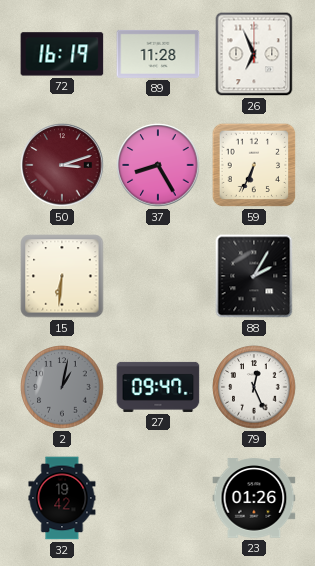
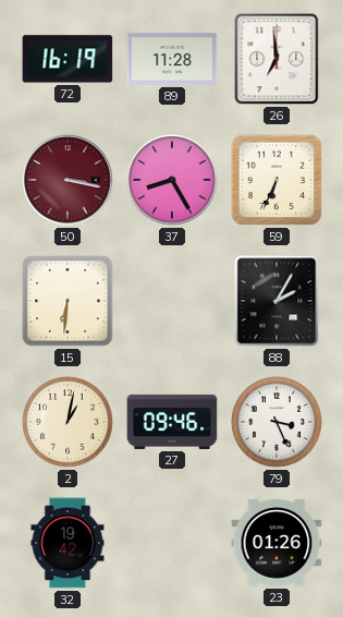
26: 6:56 -> 6:59
50: 3:12 -> 3:17
2 dial: grey -> cream
27: 09:47 -> 09:46
79: 12:26 -> 3:26
